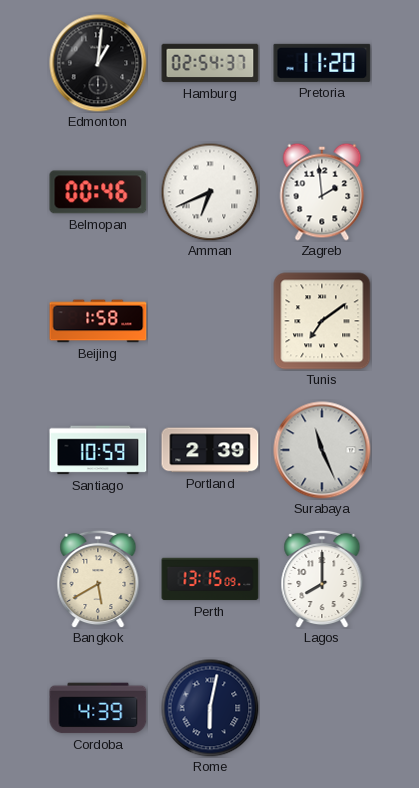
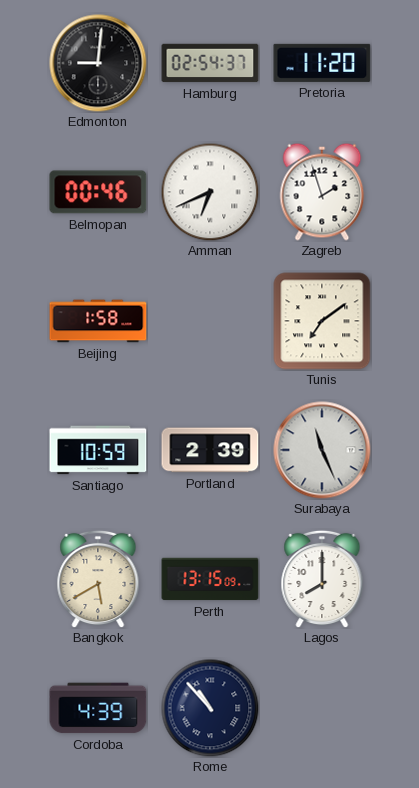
Edmonton: 1:01 -> 9:01
Zagreb: 1:59 -> 1:57
Rome: 6:02 -> 10:53
